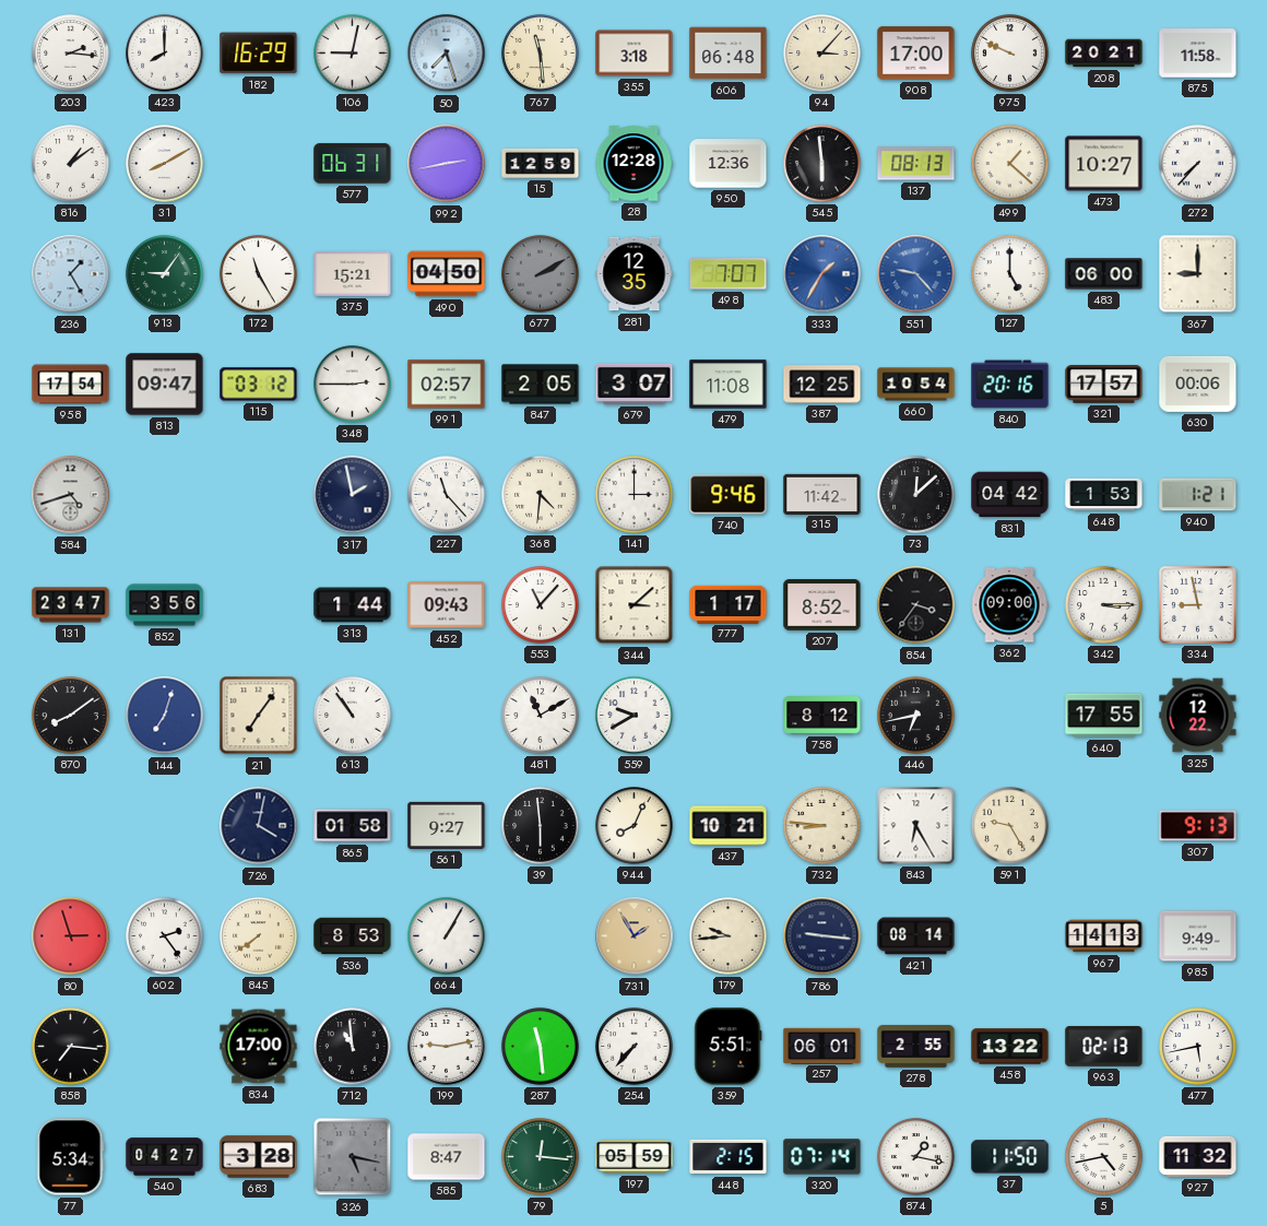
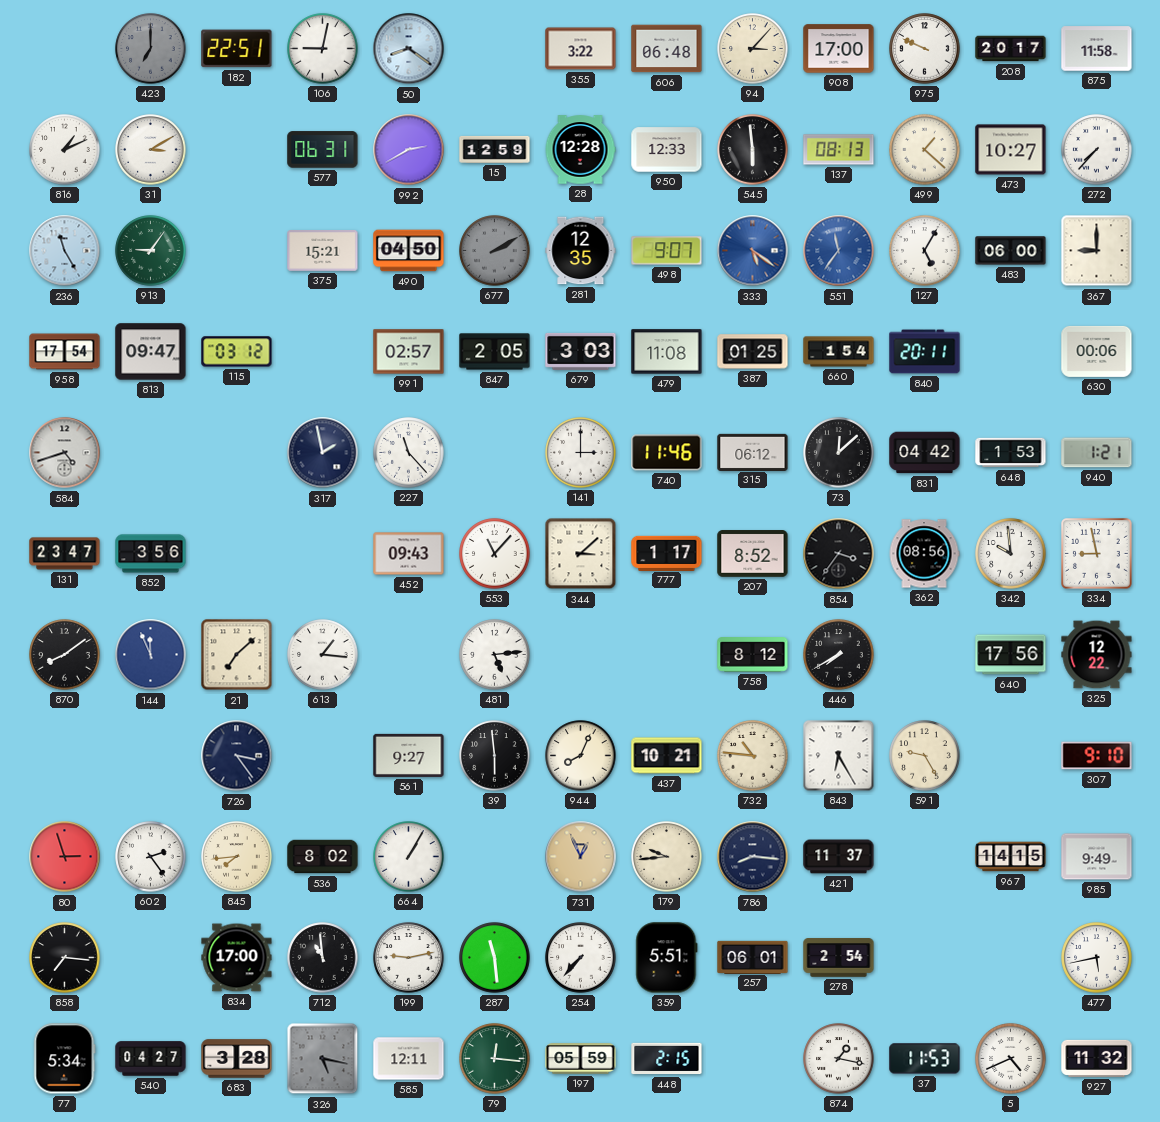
203: 2:16 -> none
423: 8:00 -> 7:00
423 dial: white -> grey
182: 16:29 -> 22:51
50: 7:27 -> 8:21
767: 11:29 -> none
355: 3:18 -> 3:22
208: 20:21 -> 20:17
816: 1:09 -> 1:11
31: 8:10 -> 3:10
992: 2:43 -> 2:40
950: 12:36 -> 12:33
236: 1:25 -> 11:25
172: 11:25 -> none
498: 7:07 -> 9:07
333: 1:35 -> 5:21
551: 9:23 -> 11:36
127: 5:00 -> 5:05
348: 2:45 -> none
679: 3:07 -> 3:03
387: 12:25 -> 01:25
660: 10:54 -> 1:54
840: 20:16 -> 20:11
321: 17:57 -> none
368: 4:31 -> none
740: 9:46 -> 11:46
315: 11:42 -> 06:12
313: 1:44 -> none
362: 09:00 -> 08:56
342: 3:15 -> 9:59
144: 7:03 -> 11:56
21: 7:06 -> 7:08
613: 10:54 -> 1:16
481: 11:10 -> 5:14
559: 9:40 -> none
446: 6:43 -> 7:40
640: 17:55 -> 17:56
726: 4:02 -> 3:24
865: 01:58 -> none
732: 8:46 -> 10:46
307: 9:13 -> 9:10
845: 7:39 -> 7:44
536: 8:53 -> 8:02
731: 1:55 -> 12:56
786: 9:16 -> 8:16
421: 08:14 -> 11:37
967: 14:13 -> 14:15
278: 2:55 -> 2:54
458: 13:22 -> none
963: 02:13 -> none
585: 8:47 -> 12:11
320: 07:14 -> none
37: 11:50 -> 11:53
5: 4:43 -> 4:41
